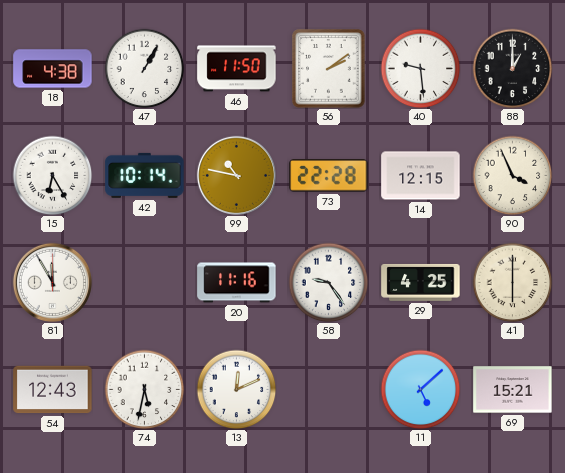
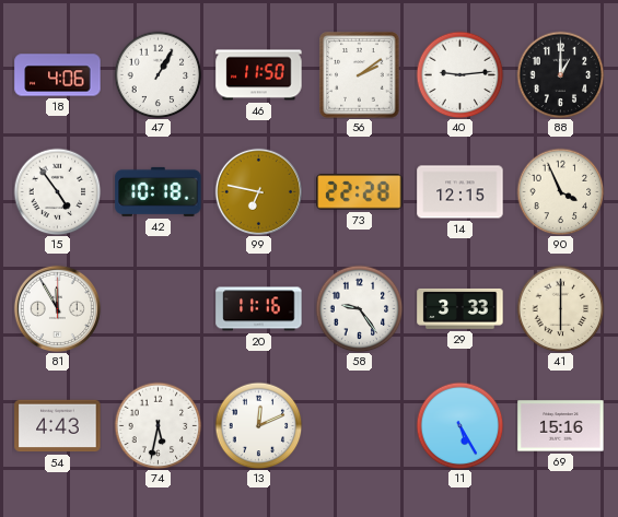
18: 4:38 -> 4:06
40: 9:29 -> 9:14
15: 6:25 -> 4:54
42: 10:14 -> 10:18
99: 10:47 -> 6:47
29: 4:25 -> 3:33
54: 12:43 -> 4:43
11: 5:08 -> 5:25
69: 15:21 -> 15:16
